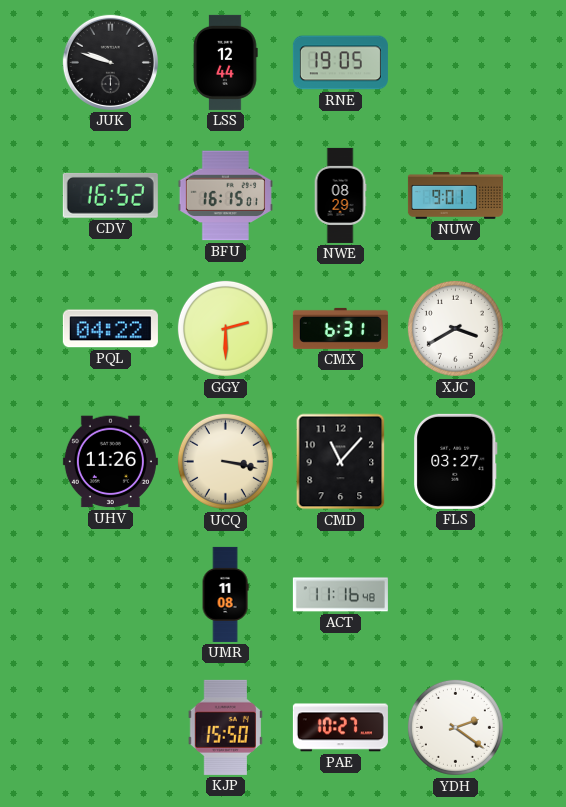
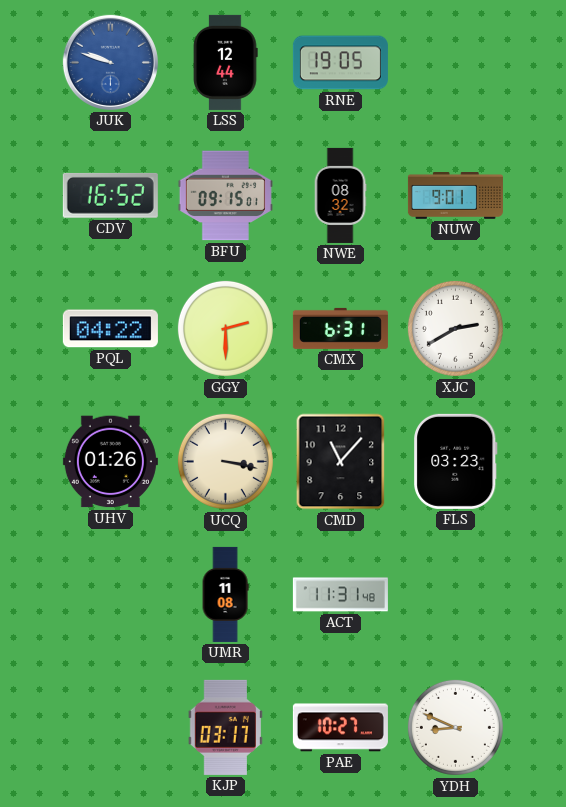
JUK dial: black -> blue
BFU: 16:15 -> 09:15
NWE: 08:29 -> 08:32
XJC: 3:40 -> 2:40
UHV: 11:26 -> 01:26
FLS: 03:27 -> 03:23
ACT: 11:16 -> 11:31
KJP: 15:50 -> 03:17
YDH: 2:21 -> 8:49
